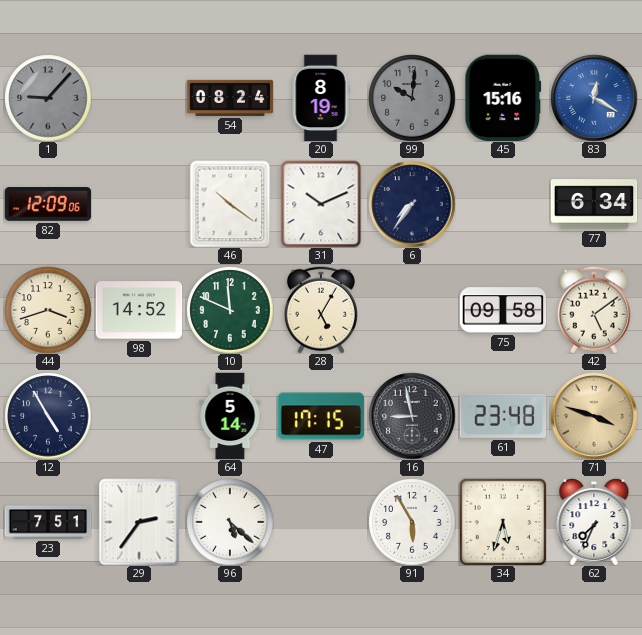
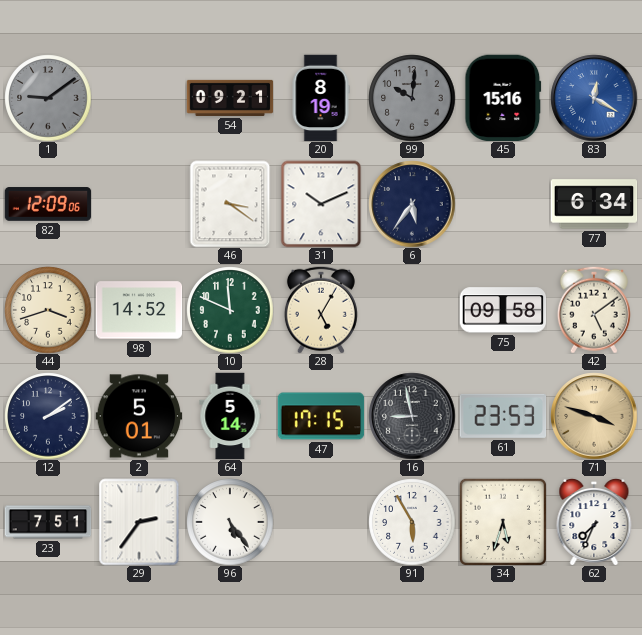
1: 9:07 -> 9:09
54: 08:24 -> 09:21
46: 10:21 -> 3:21
6: 7:36 -> 5:36
12: 4:55 -> 2:09
2: none -> 5:01
61: 23:48 -> 23:53
96: 5:22 -> 5:24
